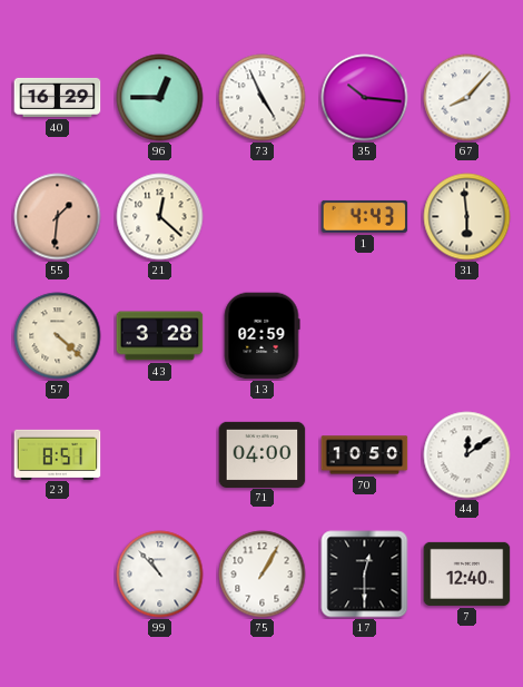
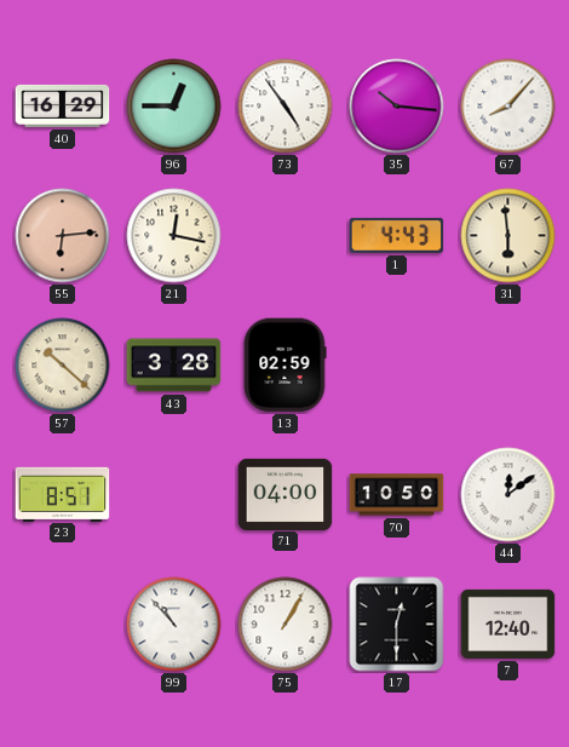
73: 4:56 -> 4:54
55: 1:31 -> 6:14
21: 12:22 -> 12:17
57: 4:22 -> 10:22
